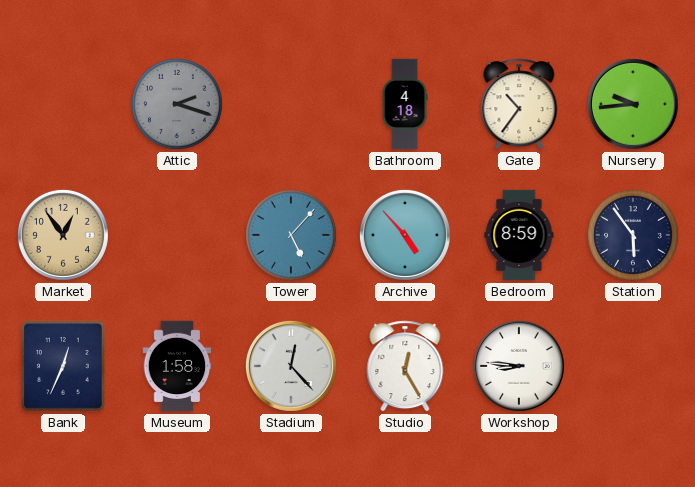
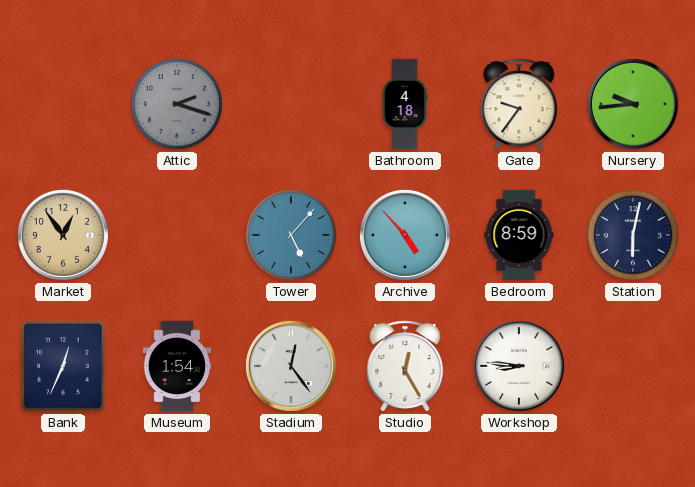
Gate: 10:36 -> 9:36
Station: 5:54 -> 6:02
Museum: 1:58 -> 1:54
Stadium: 12:23 -> 12:24
